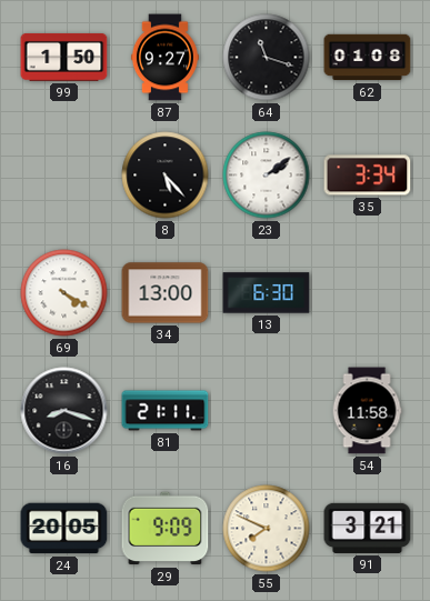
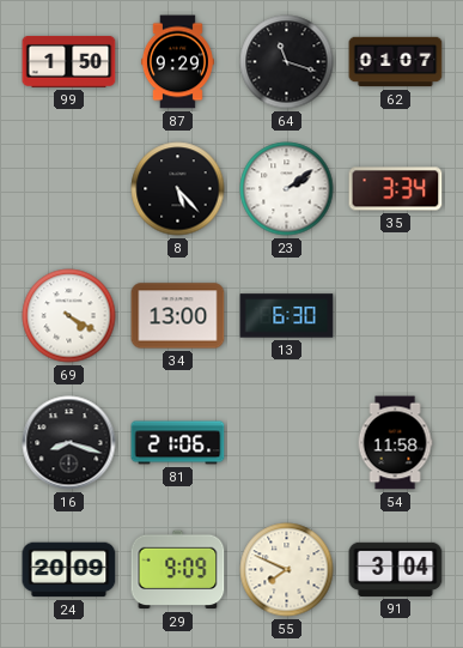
87: 9:27 -> 9:29
62: 01:08 -> 01:07
81: 21:11 -> 21:06
24: 20:05 -> 20:09
91: 3:21 -> 3:04
